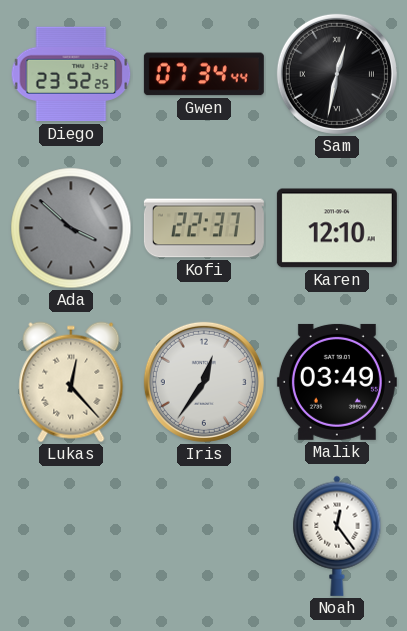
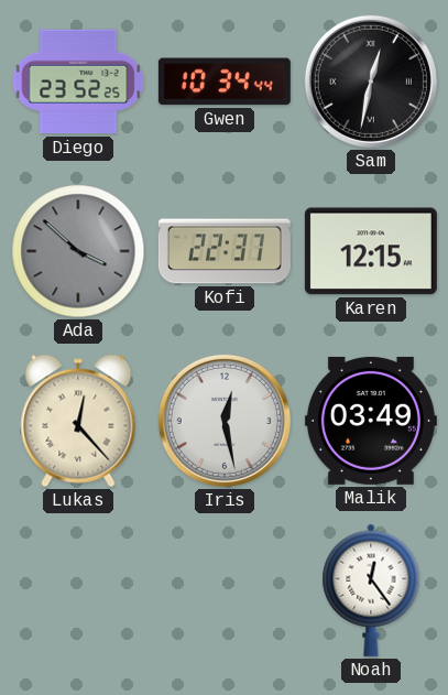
Gwen: 07:34 -> 10:34
Karen: 12:10 -> 12:15
Iris: 12:36 -> 12:28
